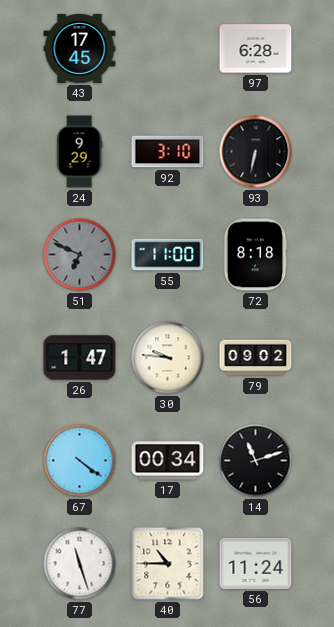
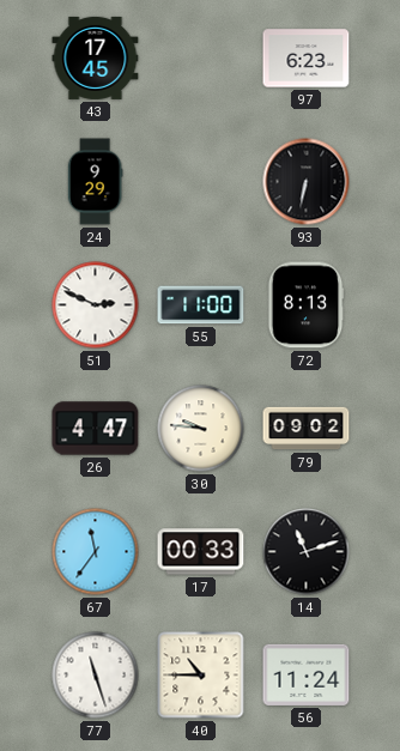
97: 6:28 -> 6:23
92: 3:10 -> none
51: 6:49 -> 2:49
51 dial: grey -> white
72: 8:18 -> 8:13
26: 1:47 -> 4:47
67: 4:21 -> 11:36
17: 00:34 -> 00:33
